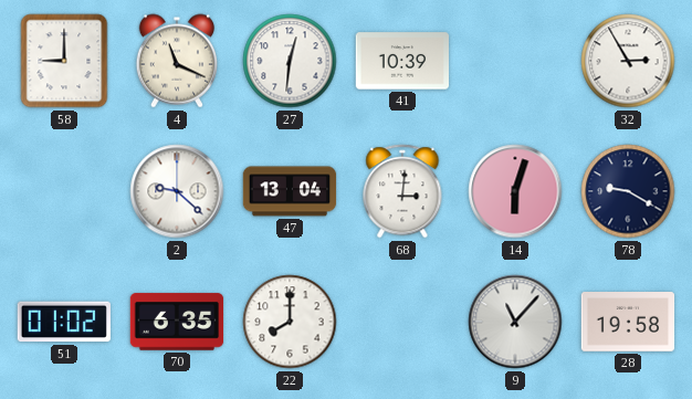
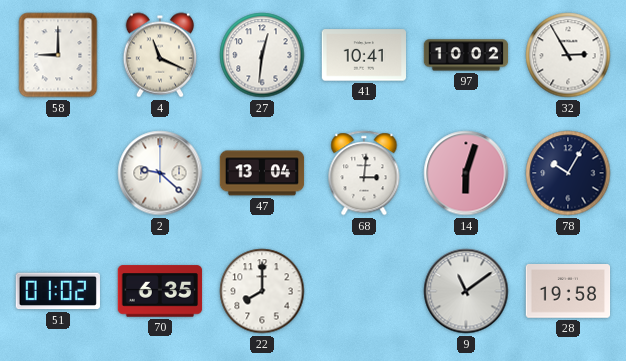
41: 10:39 -> 10:41
97: none -> 10:02
78: 9:20 -> 10:05
9: 11:07 -> 11:09
